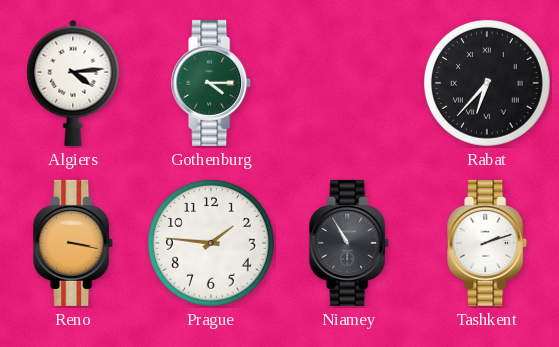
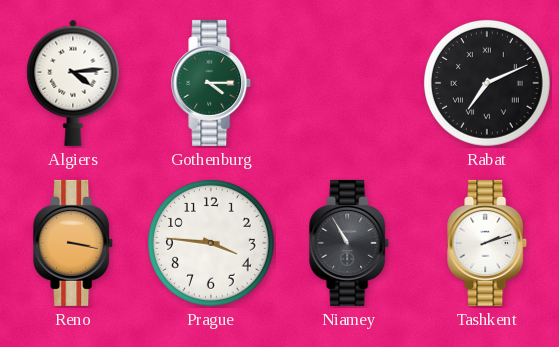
Rabat: 6:37 -> 7:11
Prague: 1:46 -> 3:46
